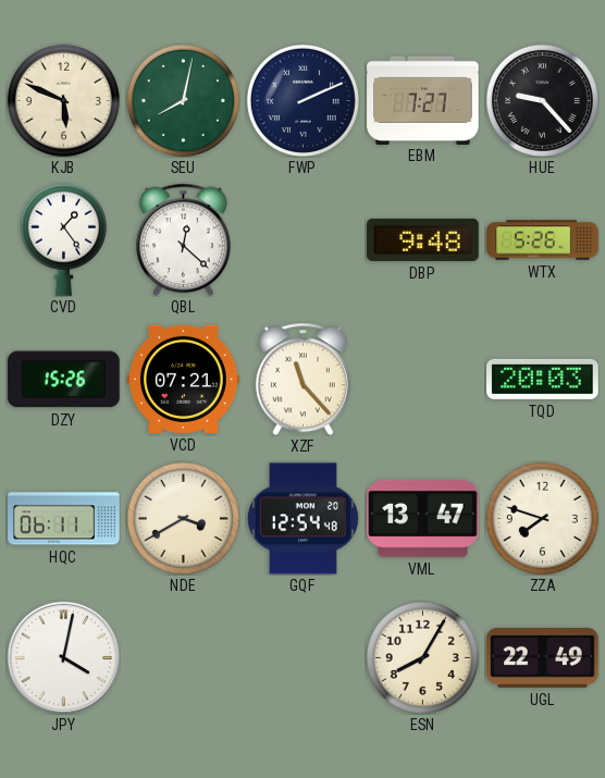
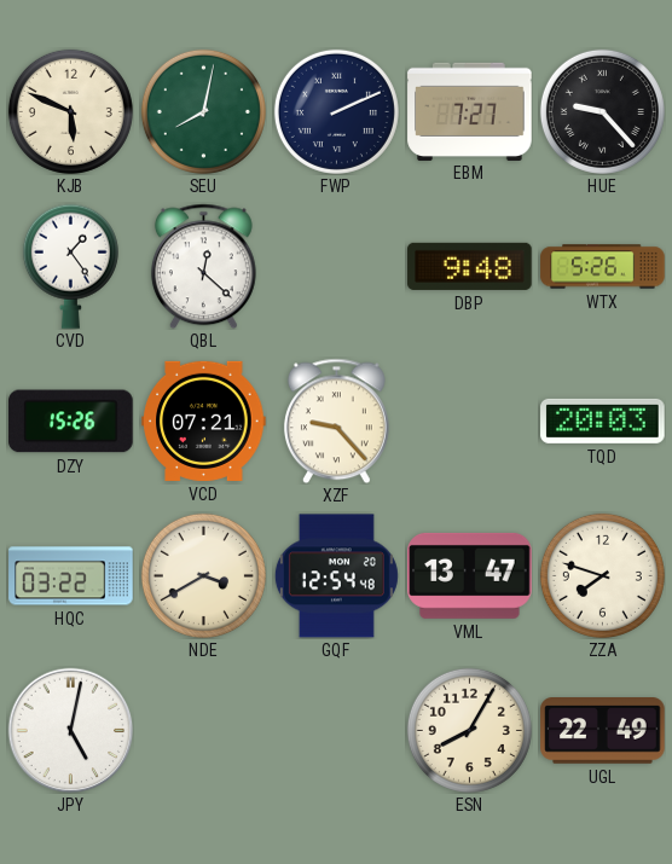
XZF: 11:23 -> 9:23
HQC: 06:11 -> 03:22
JPY: 4:02 -> 5:02
